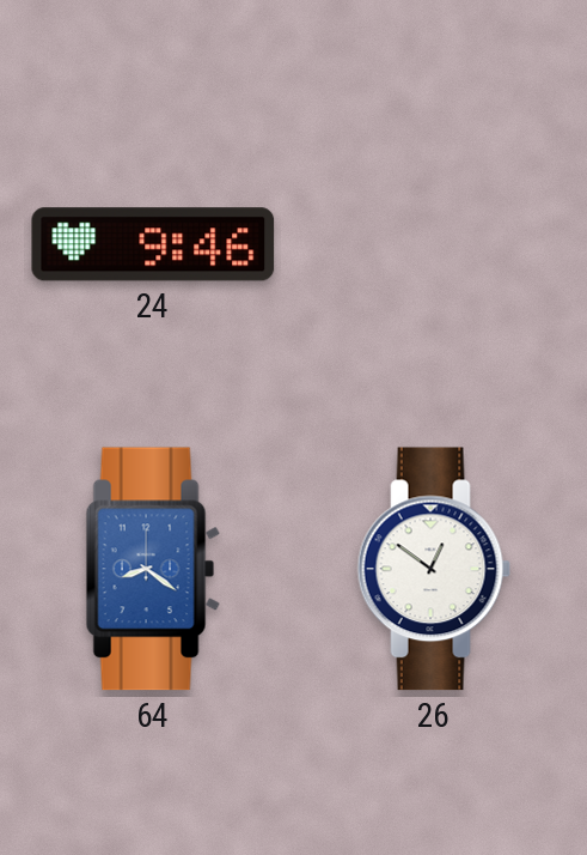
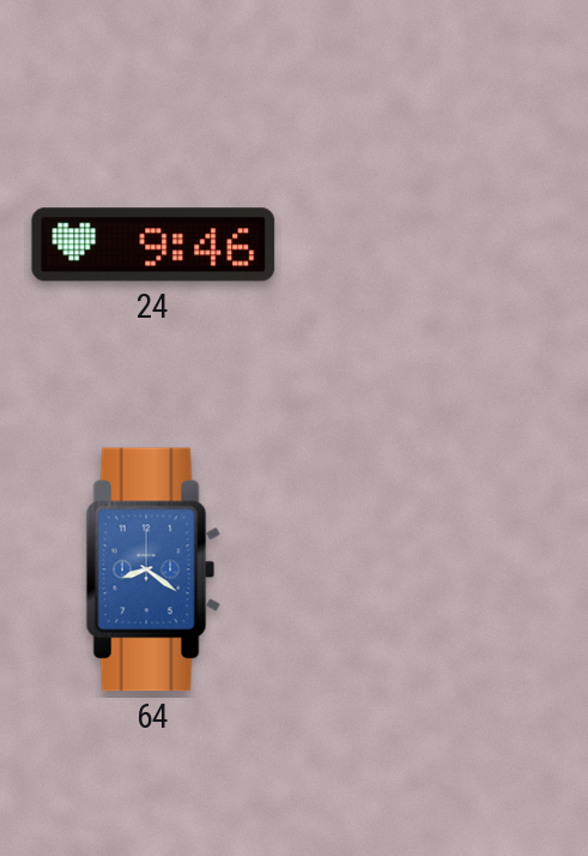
26: 12:51 -> none
